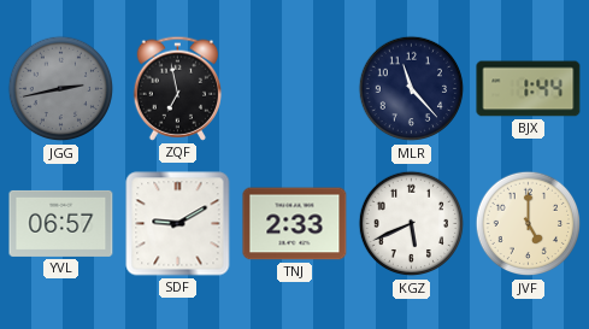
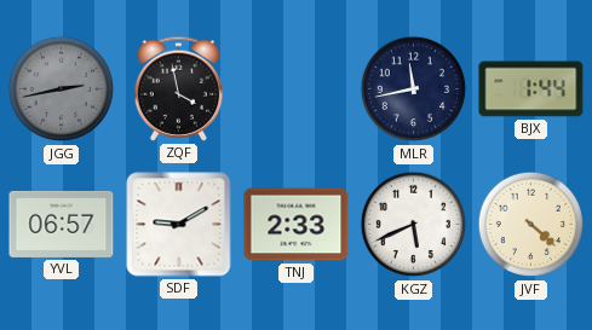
ZQF: 6:58 -> 3:58
MLR: 11:23 -> 11:43
JVF: 5:00 -> 4:22
